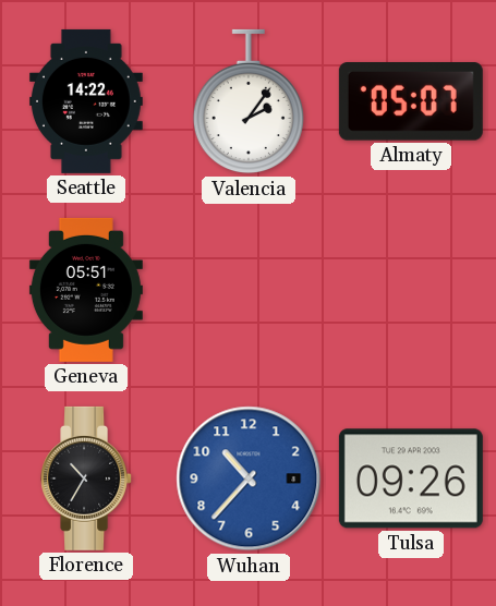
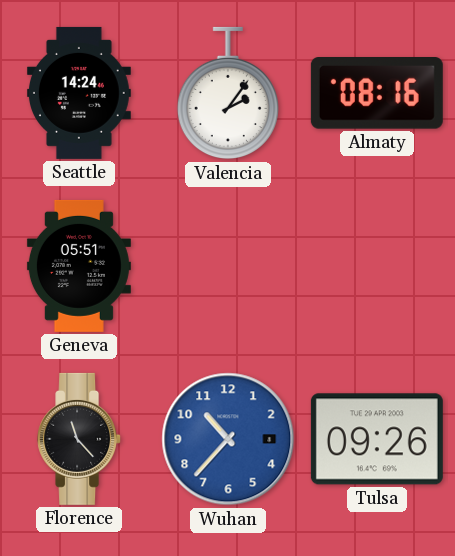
Seattle: 14:22 -> 14:24
Almaty: 05:07 -> 08:16
Florence: 10:35 -> 11:23
